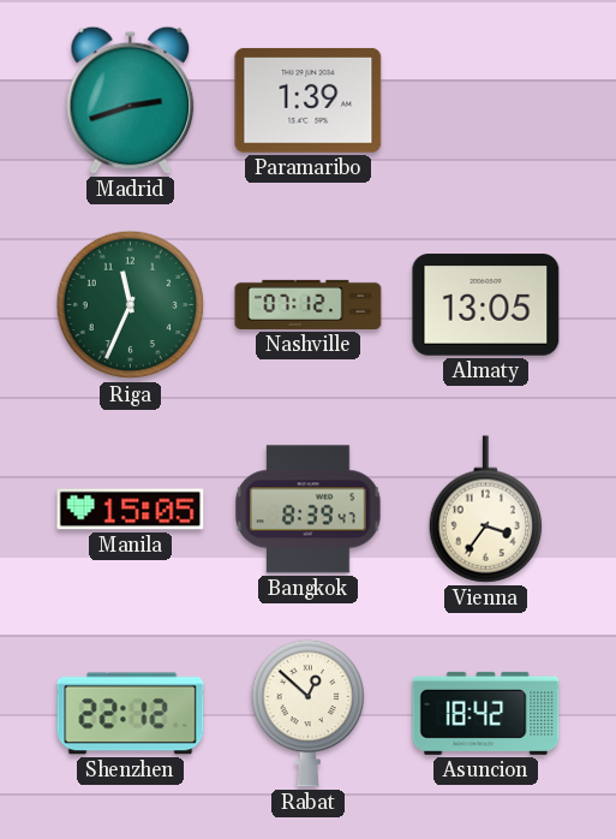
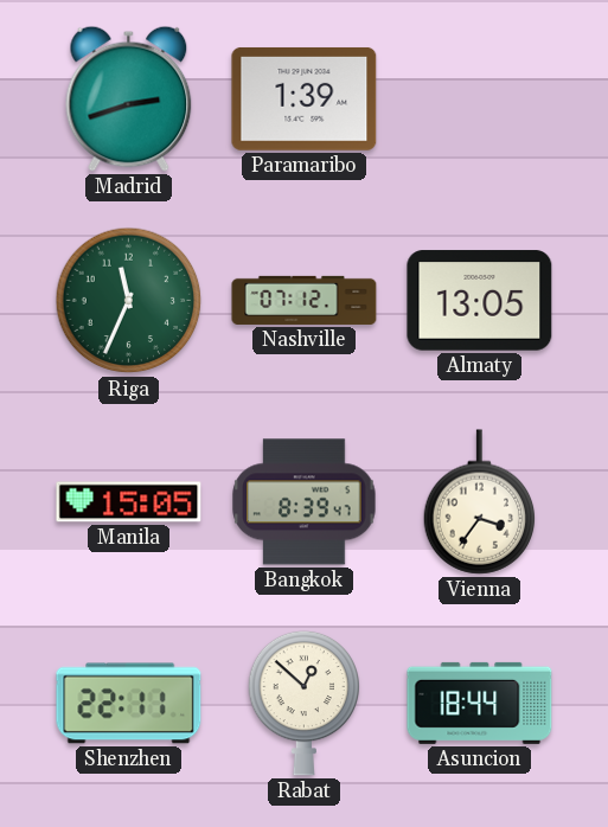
Shenzhen: 22:12 -> 22:11
Asuncion: 18:42 -> 18:44
